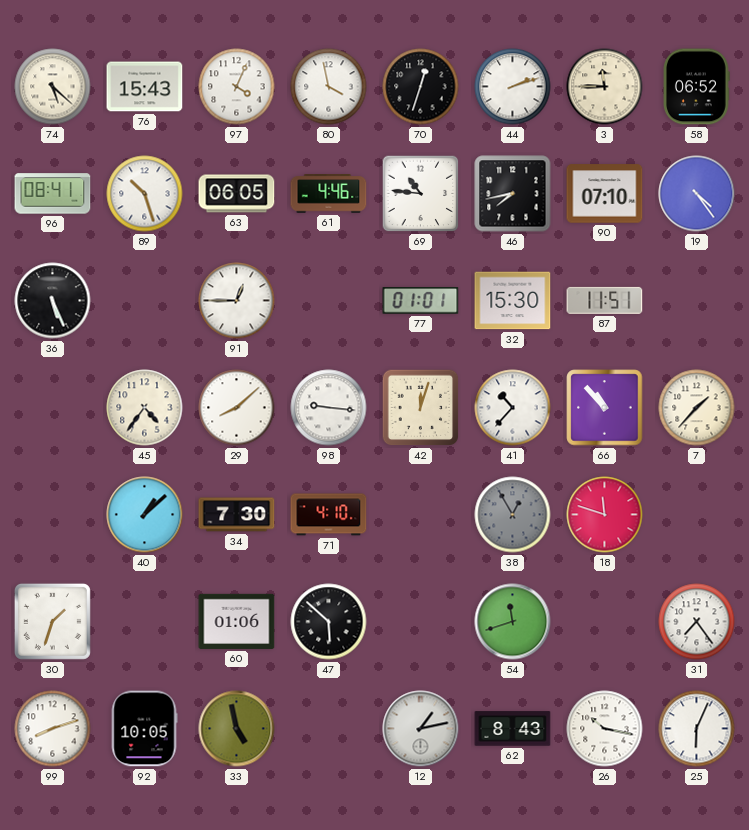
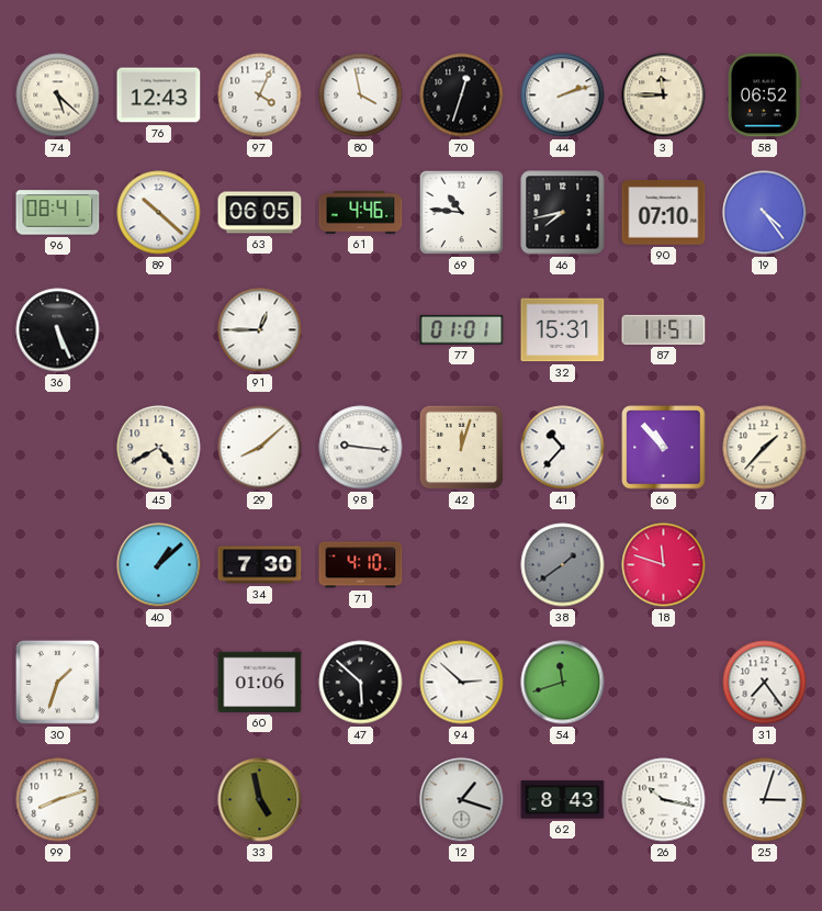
76: 15:43 -> 12:43
89: 10:27 -> 10:22
32: 15:30 -> 15:31
45: 4:36 -> 4:40
38: 12:55 -> 1:39
94: none -> 2:52
92: 10:05 -> none
12: 1:13 -> 1:18
25: 6:04 -> 3:03
